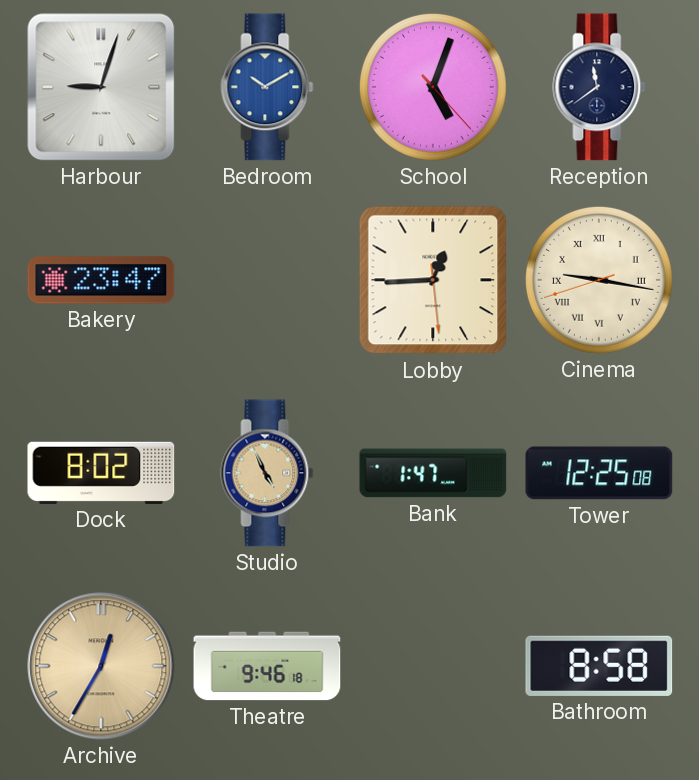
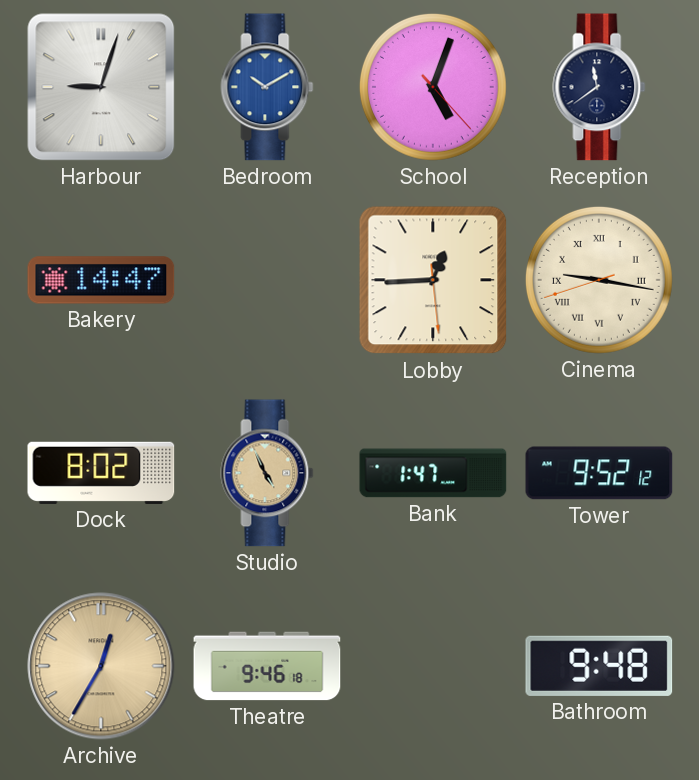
Bakery: 23:47 -> 14:47
Tower: 12:25 -> 9:52
Bathroom: 8:58 -> 9:48
